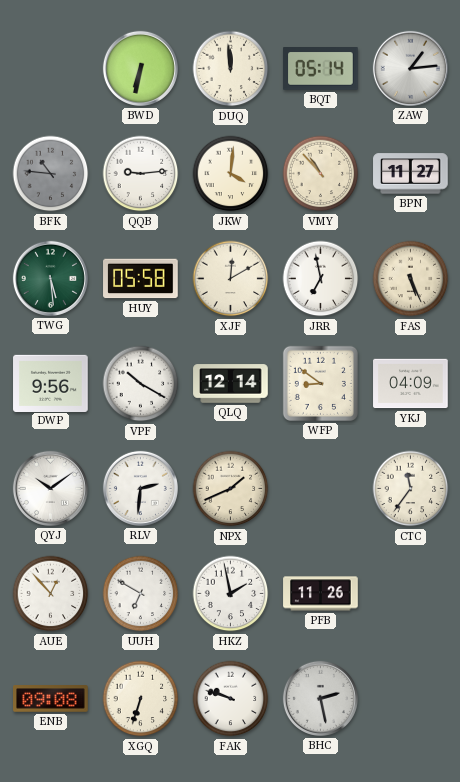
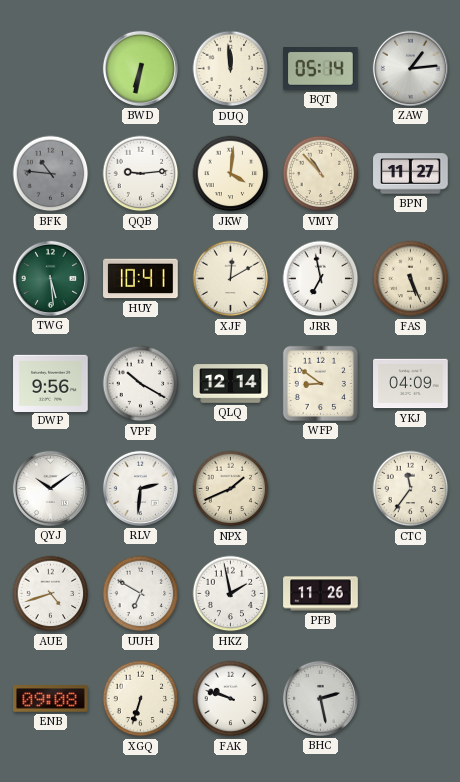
HUY: 05:58 -> 10:41
AUE: 12:53 -> 4:42
